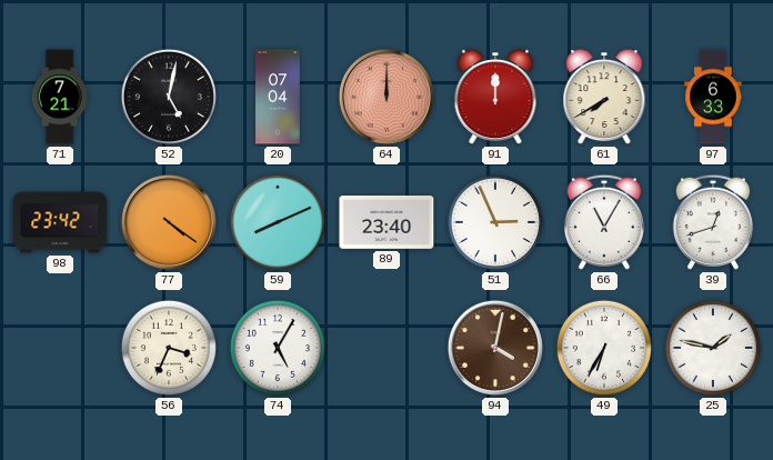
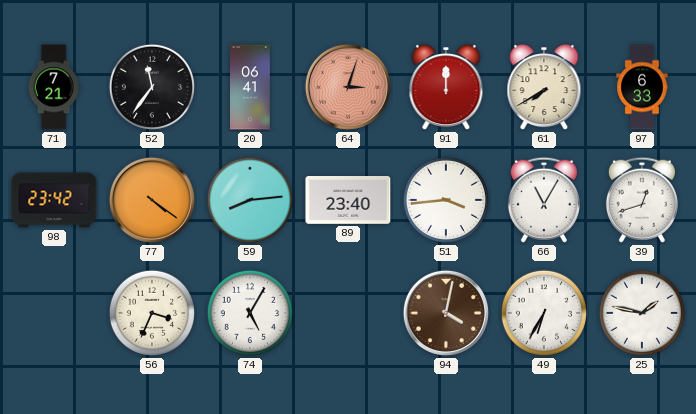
52: 5:02 -> 11:36
20: 07:04 -> 06:41
64: 12:00 -> 3:03
59: 8:11 -> 8:14
51: 2:56 -> 3:44
